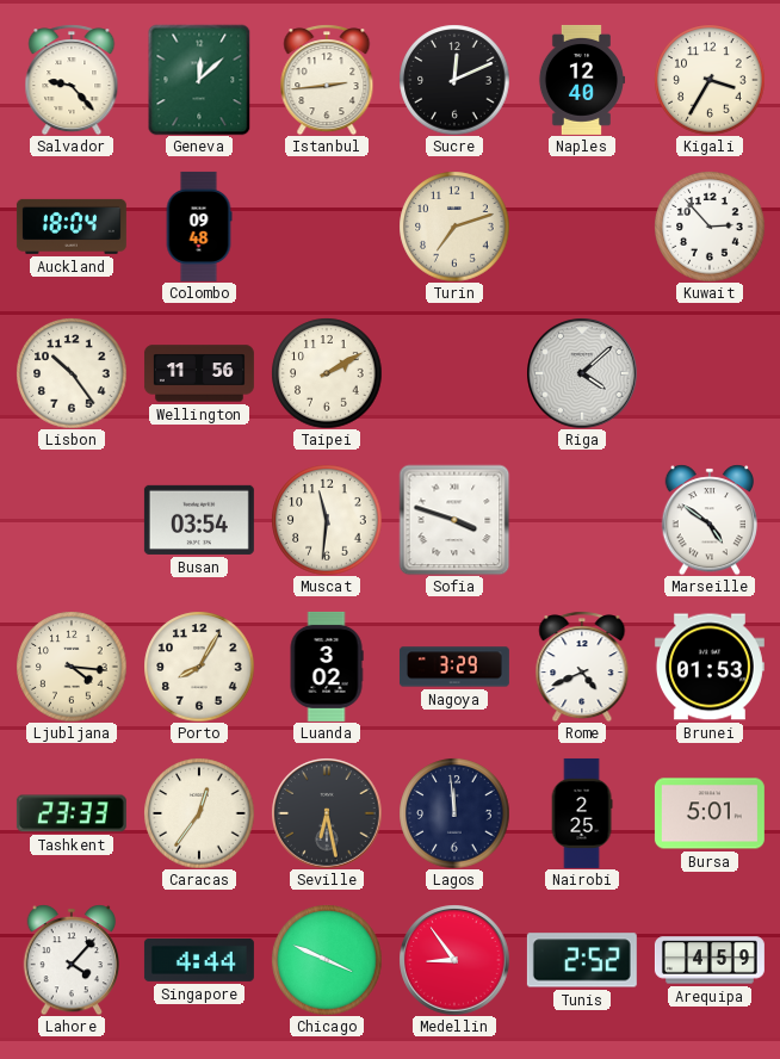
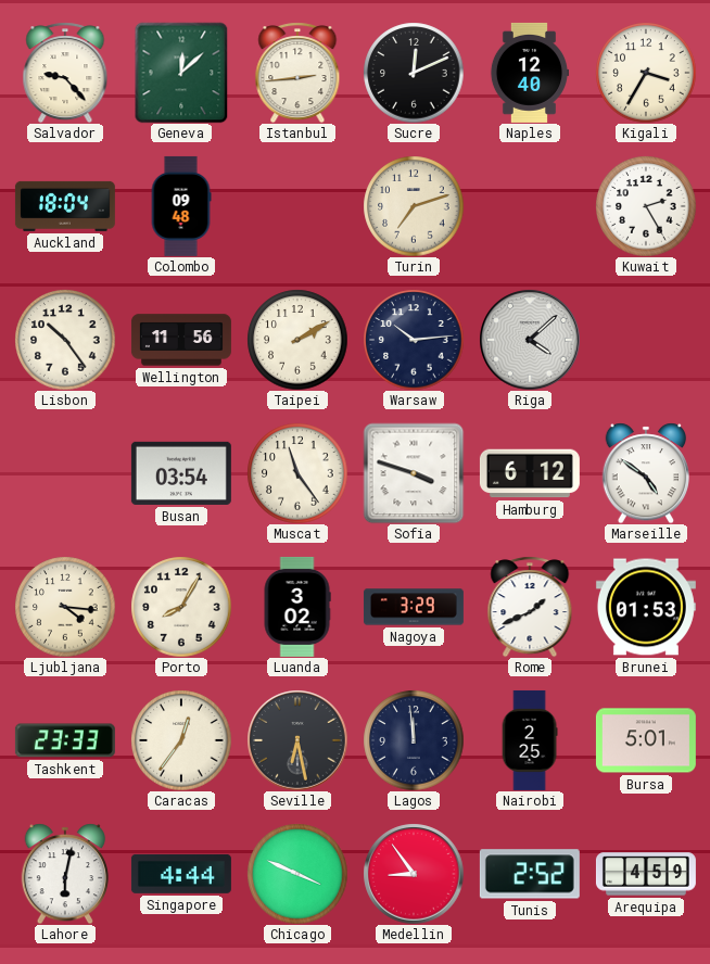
Kuwait: 2:53 -> 2:25
Warsaw: none -> 10:14
Muscat: 11:31 -> 11:24
Hamburg: none -> 6:12
Rome: 4:41 -> 1:41
Lahore: 4:07 -> 6:02
